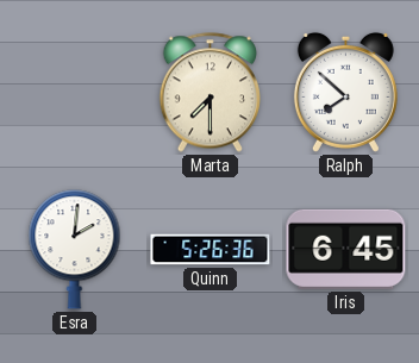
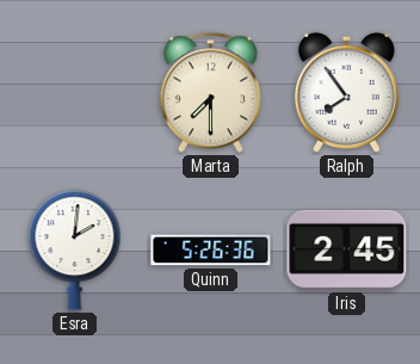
Ralph: 7:52 -> 7:54
Iris: 6:45 -> 2:45
